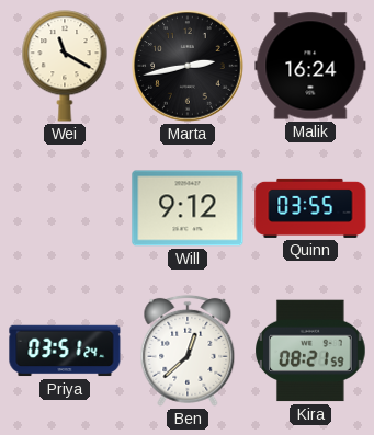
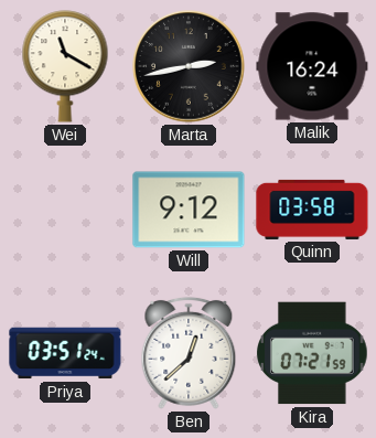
Quinn: 03:55 -> 03:58
Kira: 08:21 -> 07:21
